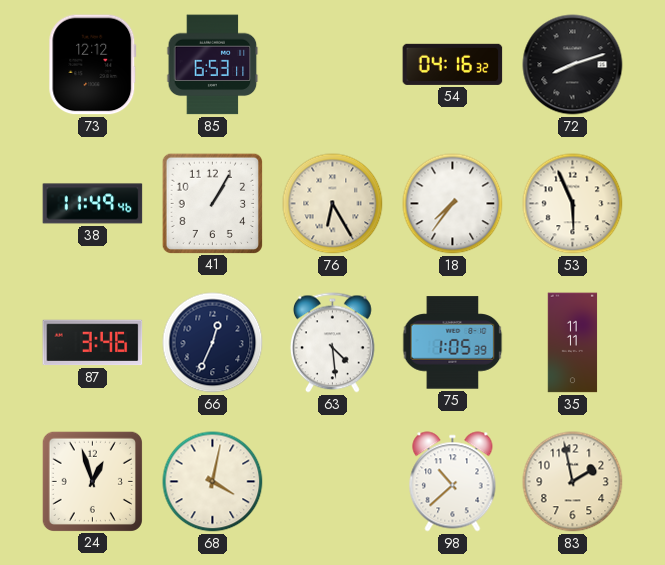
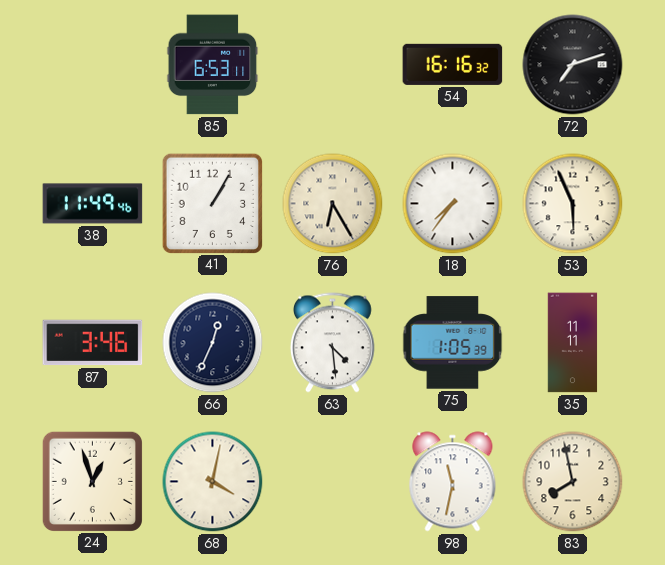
73: 12:12 -> none
54: 04:16 -> 16:16
72: 8:12 -> 7:12
98: 10:38 -> 11:32
83: 1:58 -> 7:58
